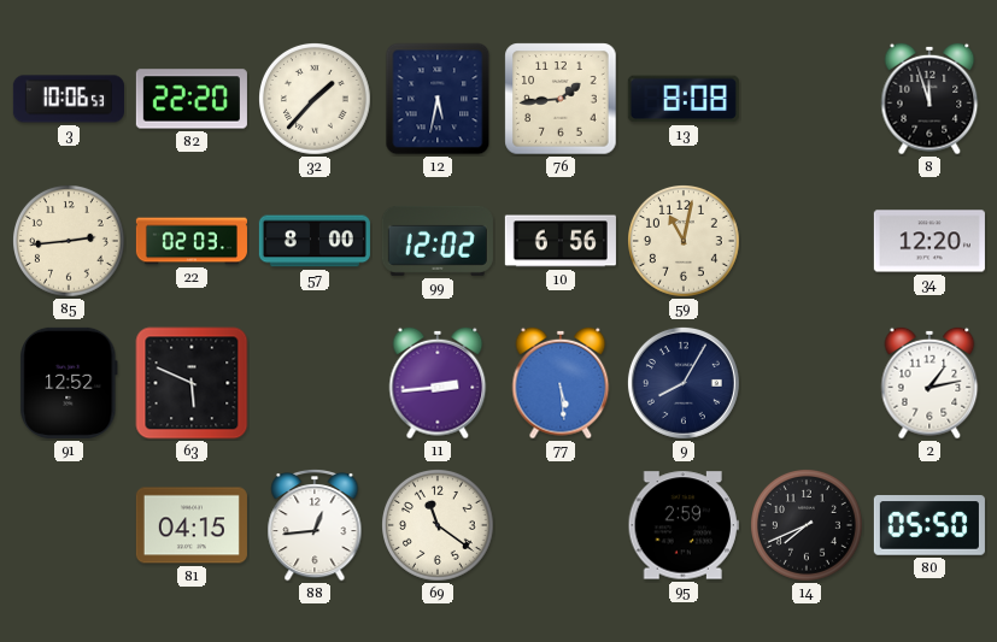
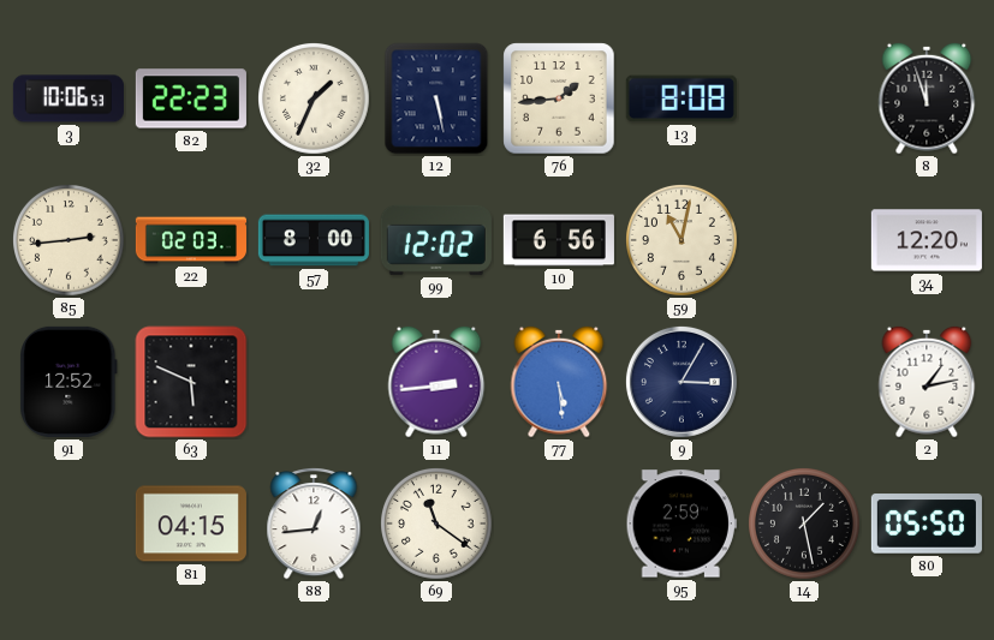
82: 22:20 -> 22:23
32: 1:37 -> 1:34
12: 5:32 -> 5:28
9: 8:05 -> 3:05
14: 7:41 -> 1:28
